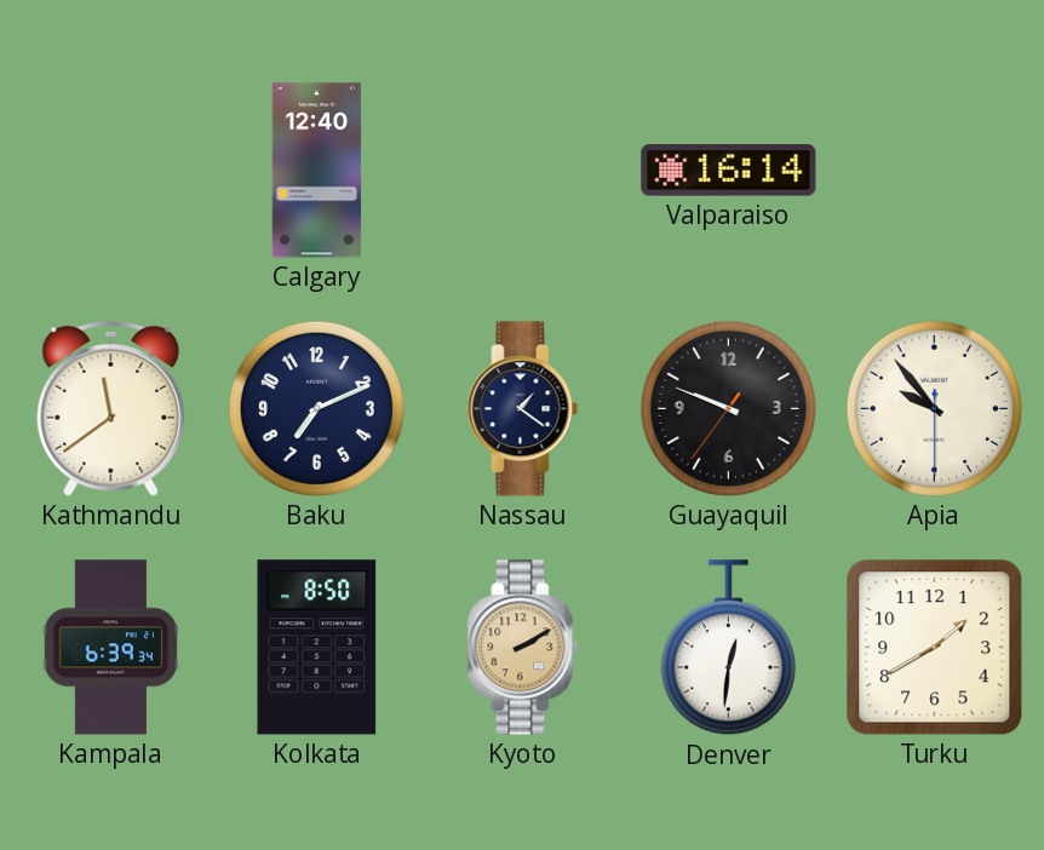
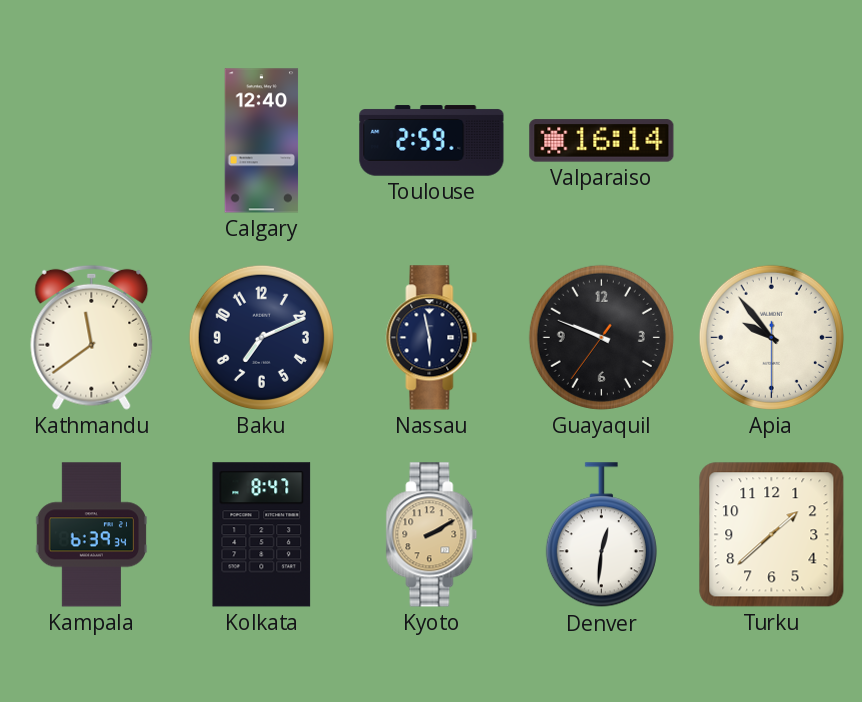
Toulouse: none -> 2:59
Nassau: 1:21 -> 5:58
Kolkata: 8:50 -> 8:47
Turku: 1:40 -> 1:38
